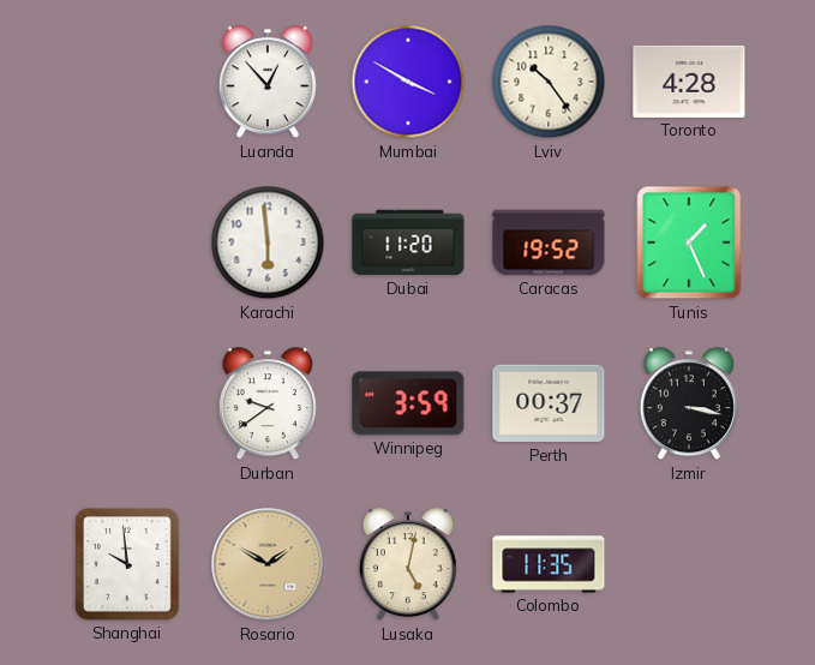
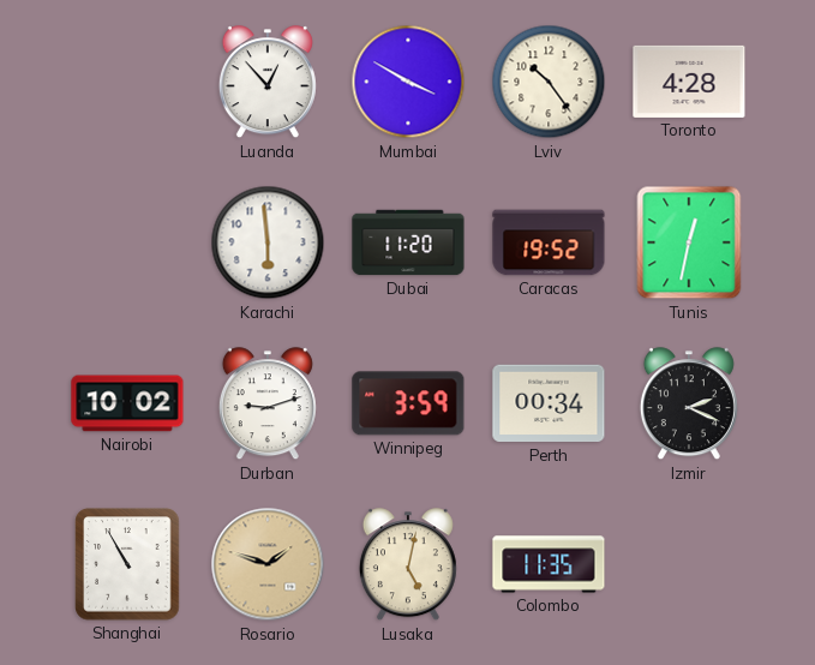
Tunis: 1:26 -> 12:32
Nairobi: none -> 10:02
Durban: 9:39 -> 9:12
Perth: 00:37 -> 00:34
Izmir: 3:17 -> 2:19
Shanghai: 9:59 -> 10:55
Rosario: 1:50 -> 1:48
